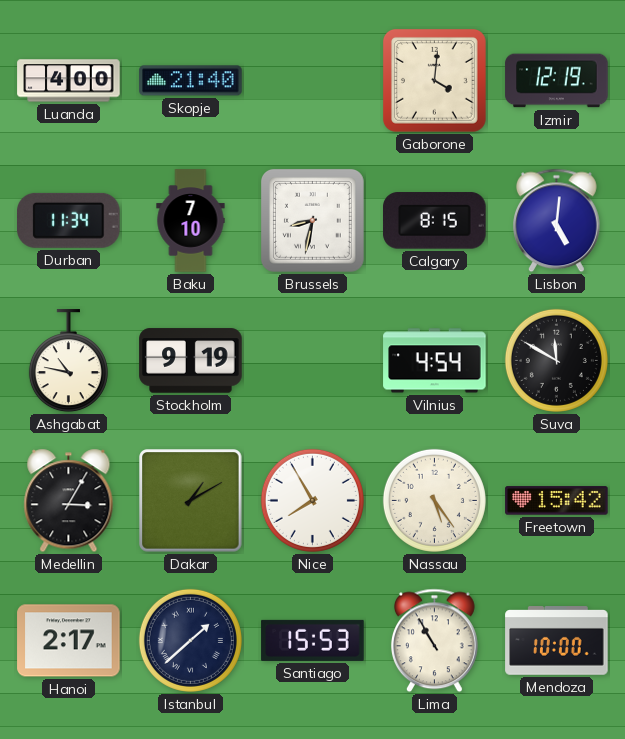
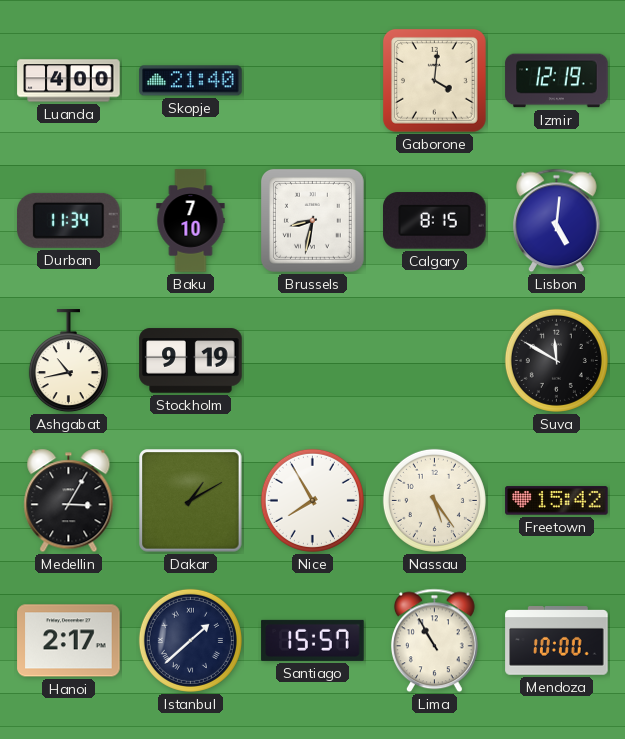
Ashgabat: 10:47 -> 10:43
Vilnius: 4:54 -> none
Santiago: 15:53 -> 15:57
